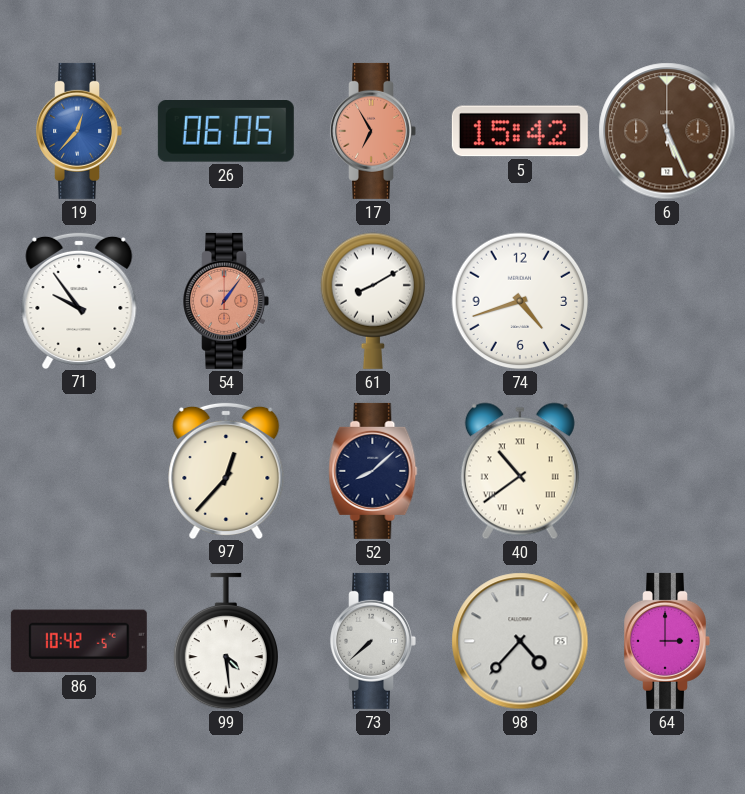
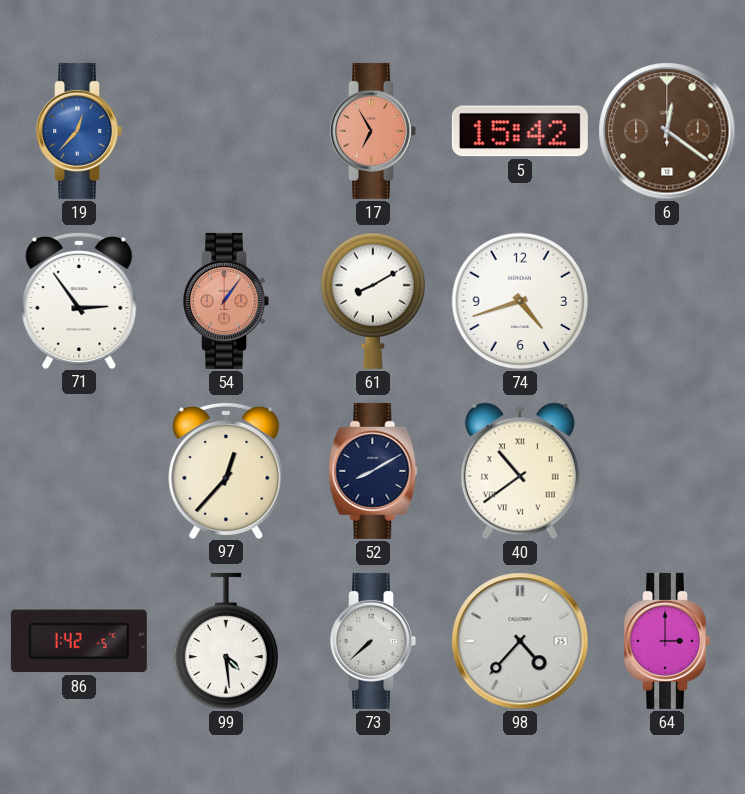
26: 06:05 -> none
6: 5:26 -> 12:21
71: 9:54 -> 2:54
52: 8:08 -> 8:10
86: 10:42 -> 1:42
